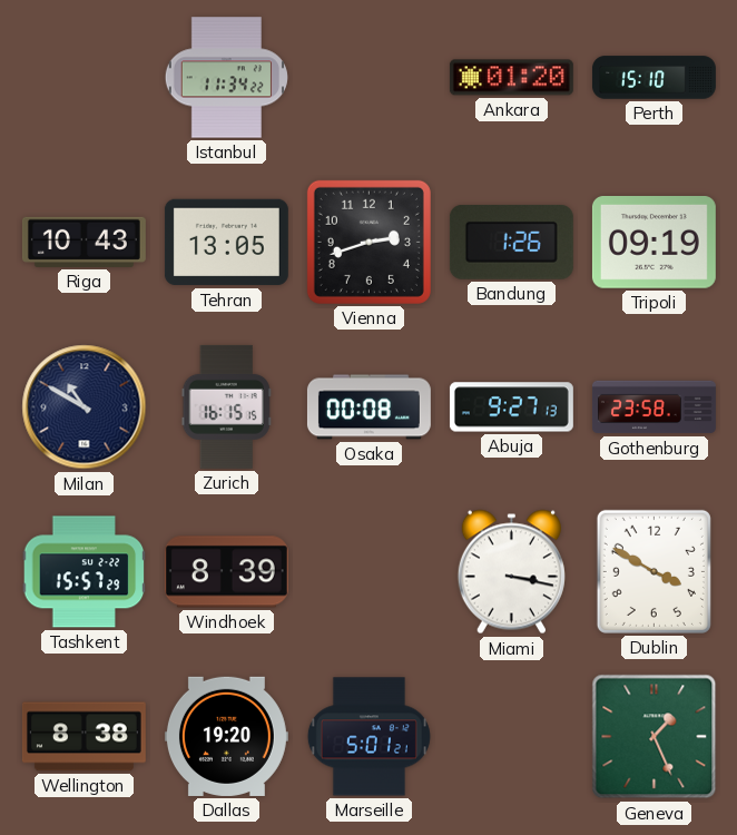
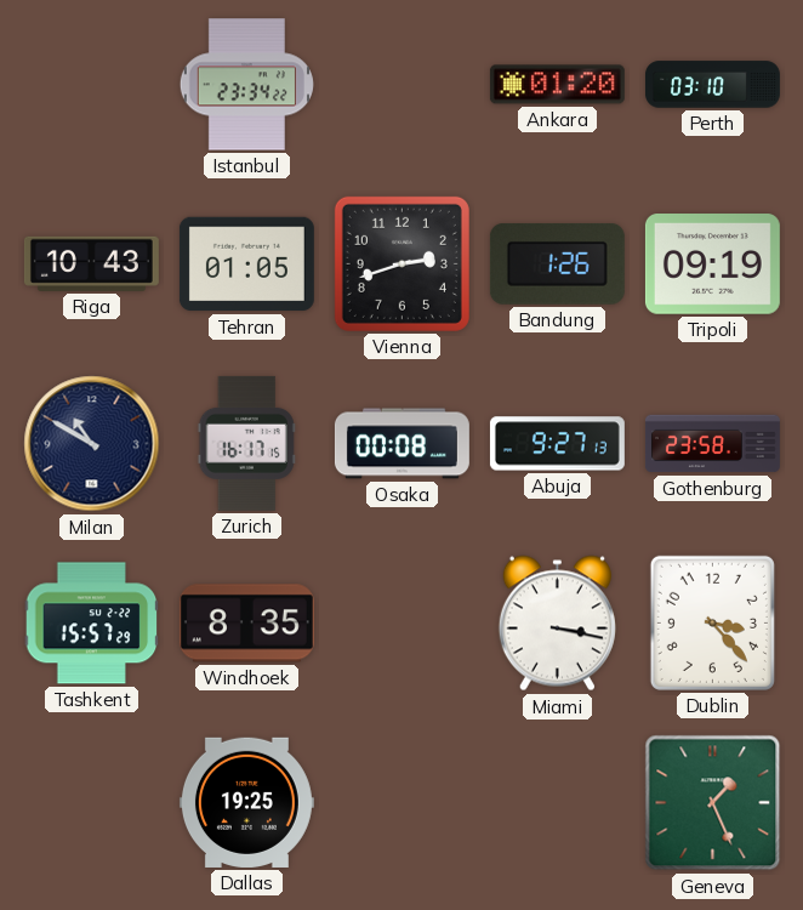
Istanbul: 11:34 -> 23:34
Perth: 15:10 -> 03:10
Tehran: 13:05 -> 01:05
Zurich: 16:15 -> 16:17
Windhoek: 8:39 -> 8:35
Dublin: 3:50 -> 3:23
Wellington: 8:38 -> none
Dallas: 19:20 -> 19:25
Marseille: 5:01 -> none
